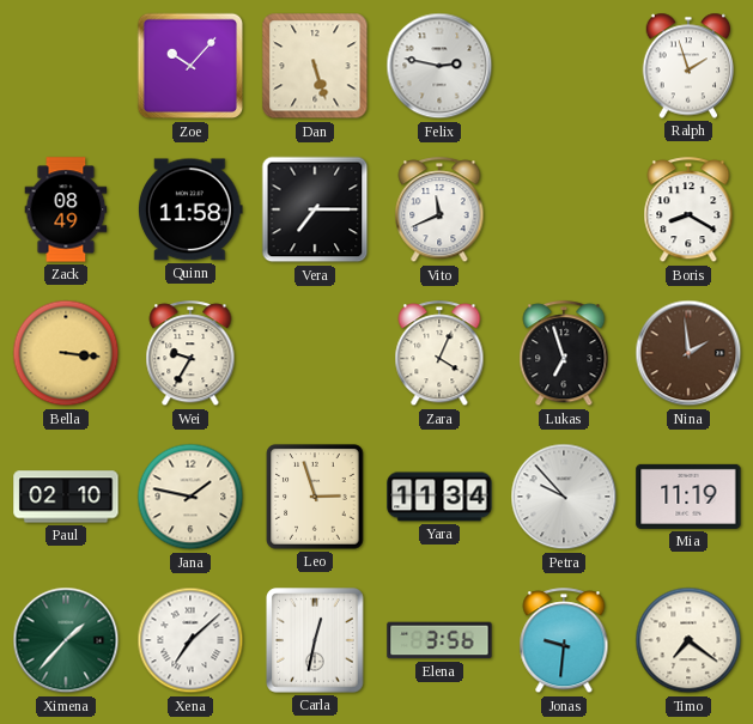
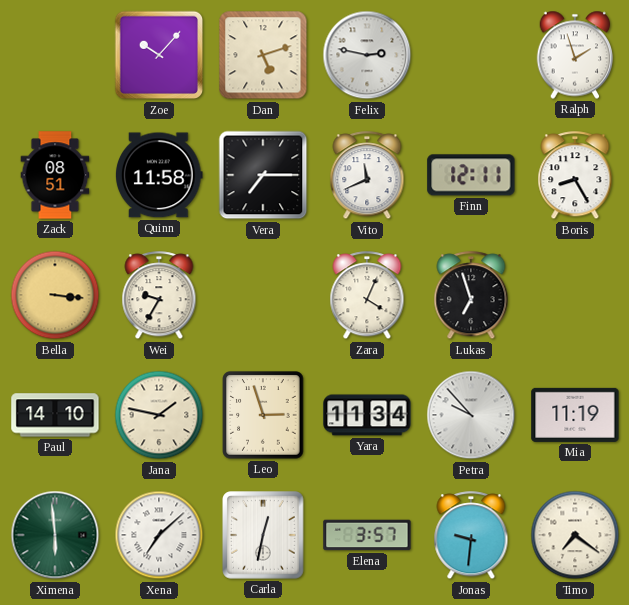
Dan: 5:27 -> 5:12
Zack: 08:49 -> 08:51
Finn: none -> 12:11
Boris: 8:20 -> 8:25
Nina: 1:59 -> none
Paul: 02:10 -> 14:10
Ximena: 1:37 -> 5:59
Elena: 3:56 -> 3:57
